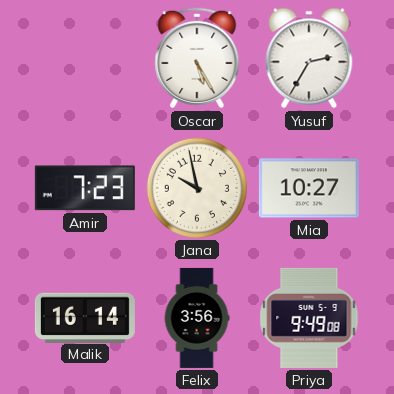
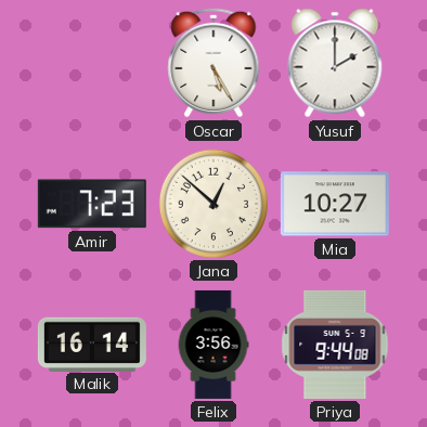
Yusuf: 2:35 -> 2:00
Jana: 9:58 -> 12:52
Priya: 9:49 -> 9:44
